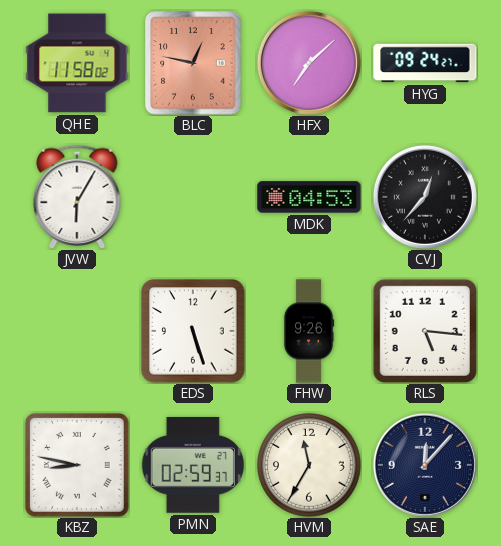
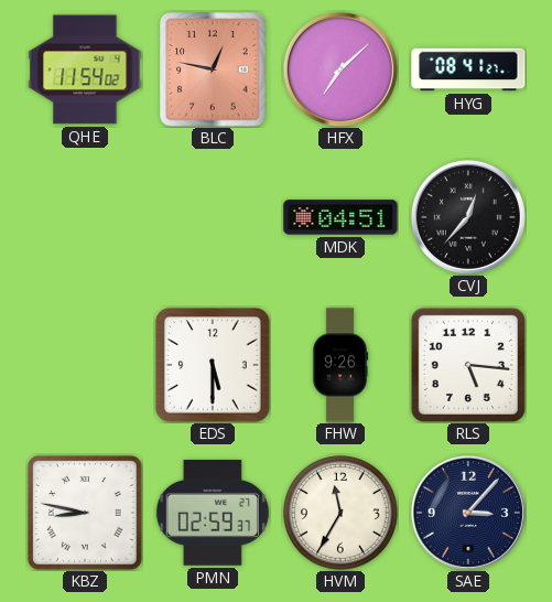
QHE: 11:58 -> 11:54
HYG: 09:24 -> 08:41
JVW: 6:05 -> none
MDK: 04:53 -> 04:51
EDS: 5:27 -> 5:30
SAE: 12:07 -> 3:07
